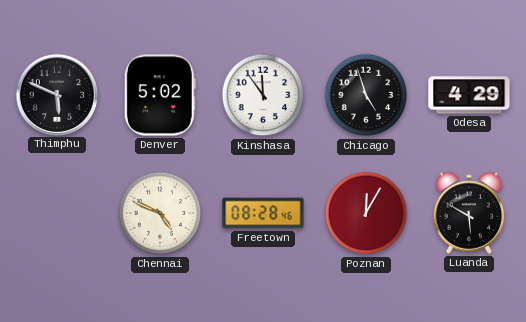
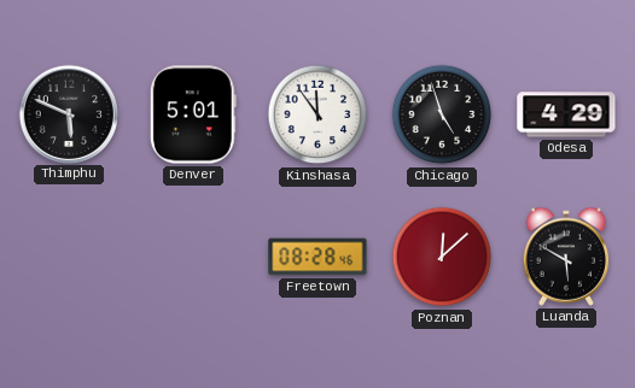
Denver: 5:02 -> 5:01
Chennai: 4:49 -> none
Poznan: 12:05 -> 12:08
